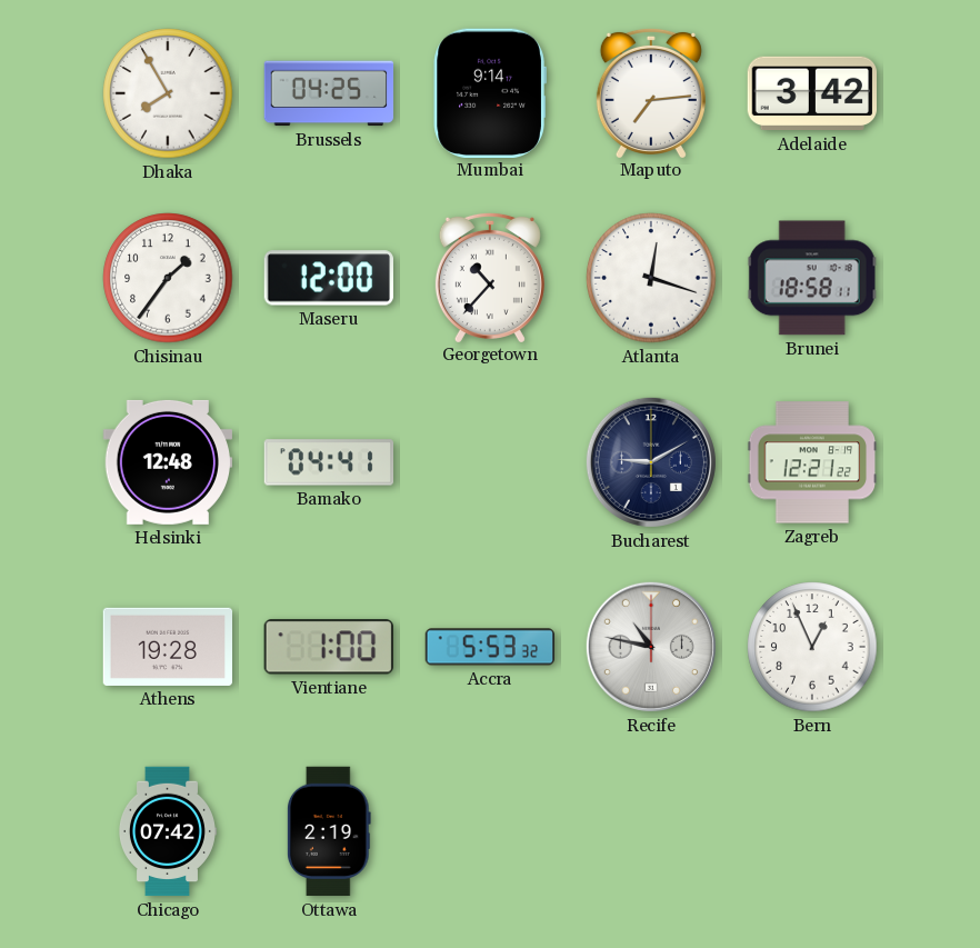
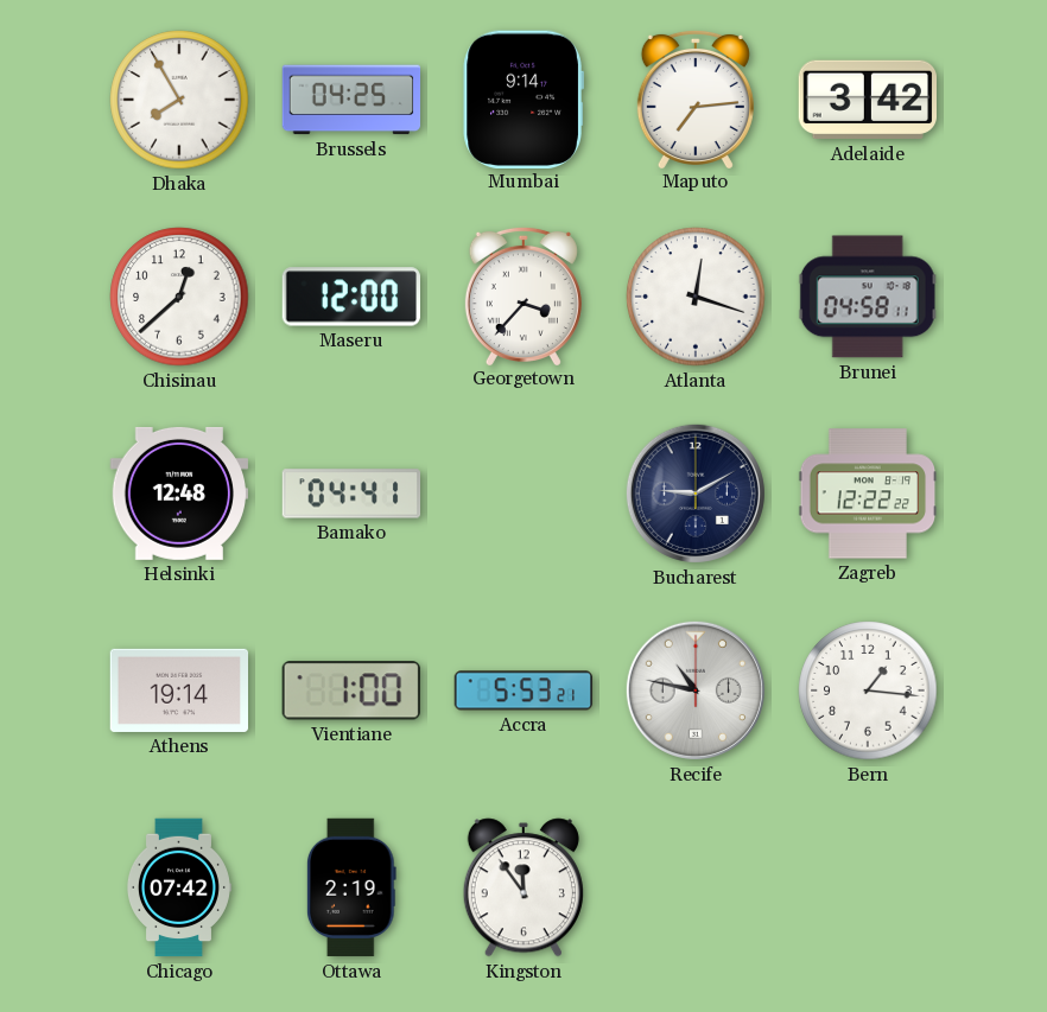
Chisinau: 1:36 -> 12:38
Georgetown: 10:37 -> 3:37
Brunei: 18:58 -> 04:58
Zagreb: 12:21 -> 12:22
Athens: 19:28 -> 19:14
Accra: 5:53:32 -> 5:53:21
Bern: 12:56 -> 1:16
Kingston: none -> 11:54
